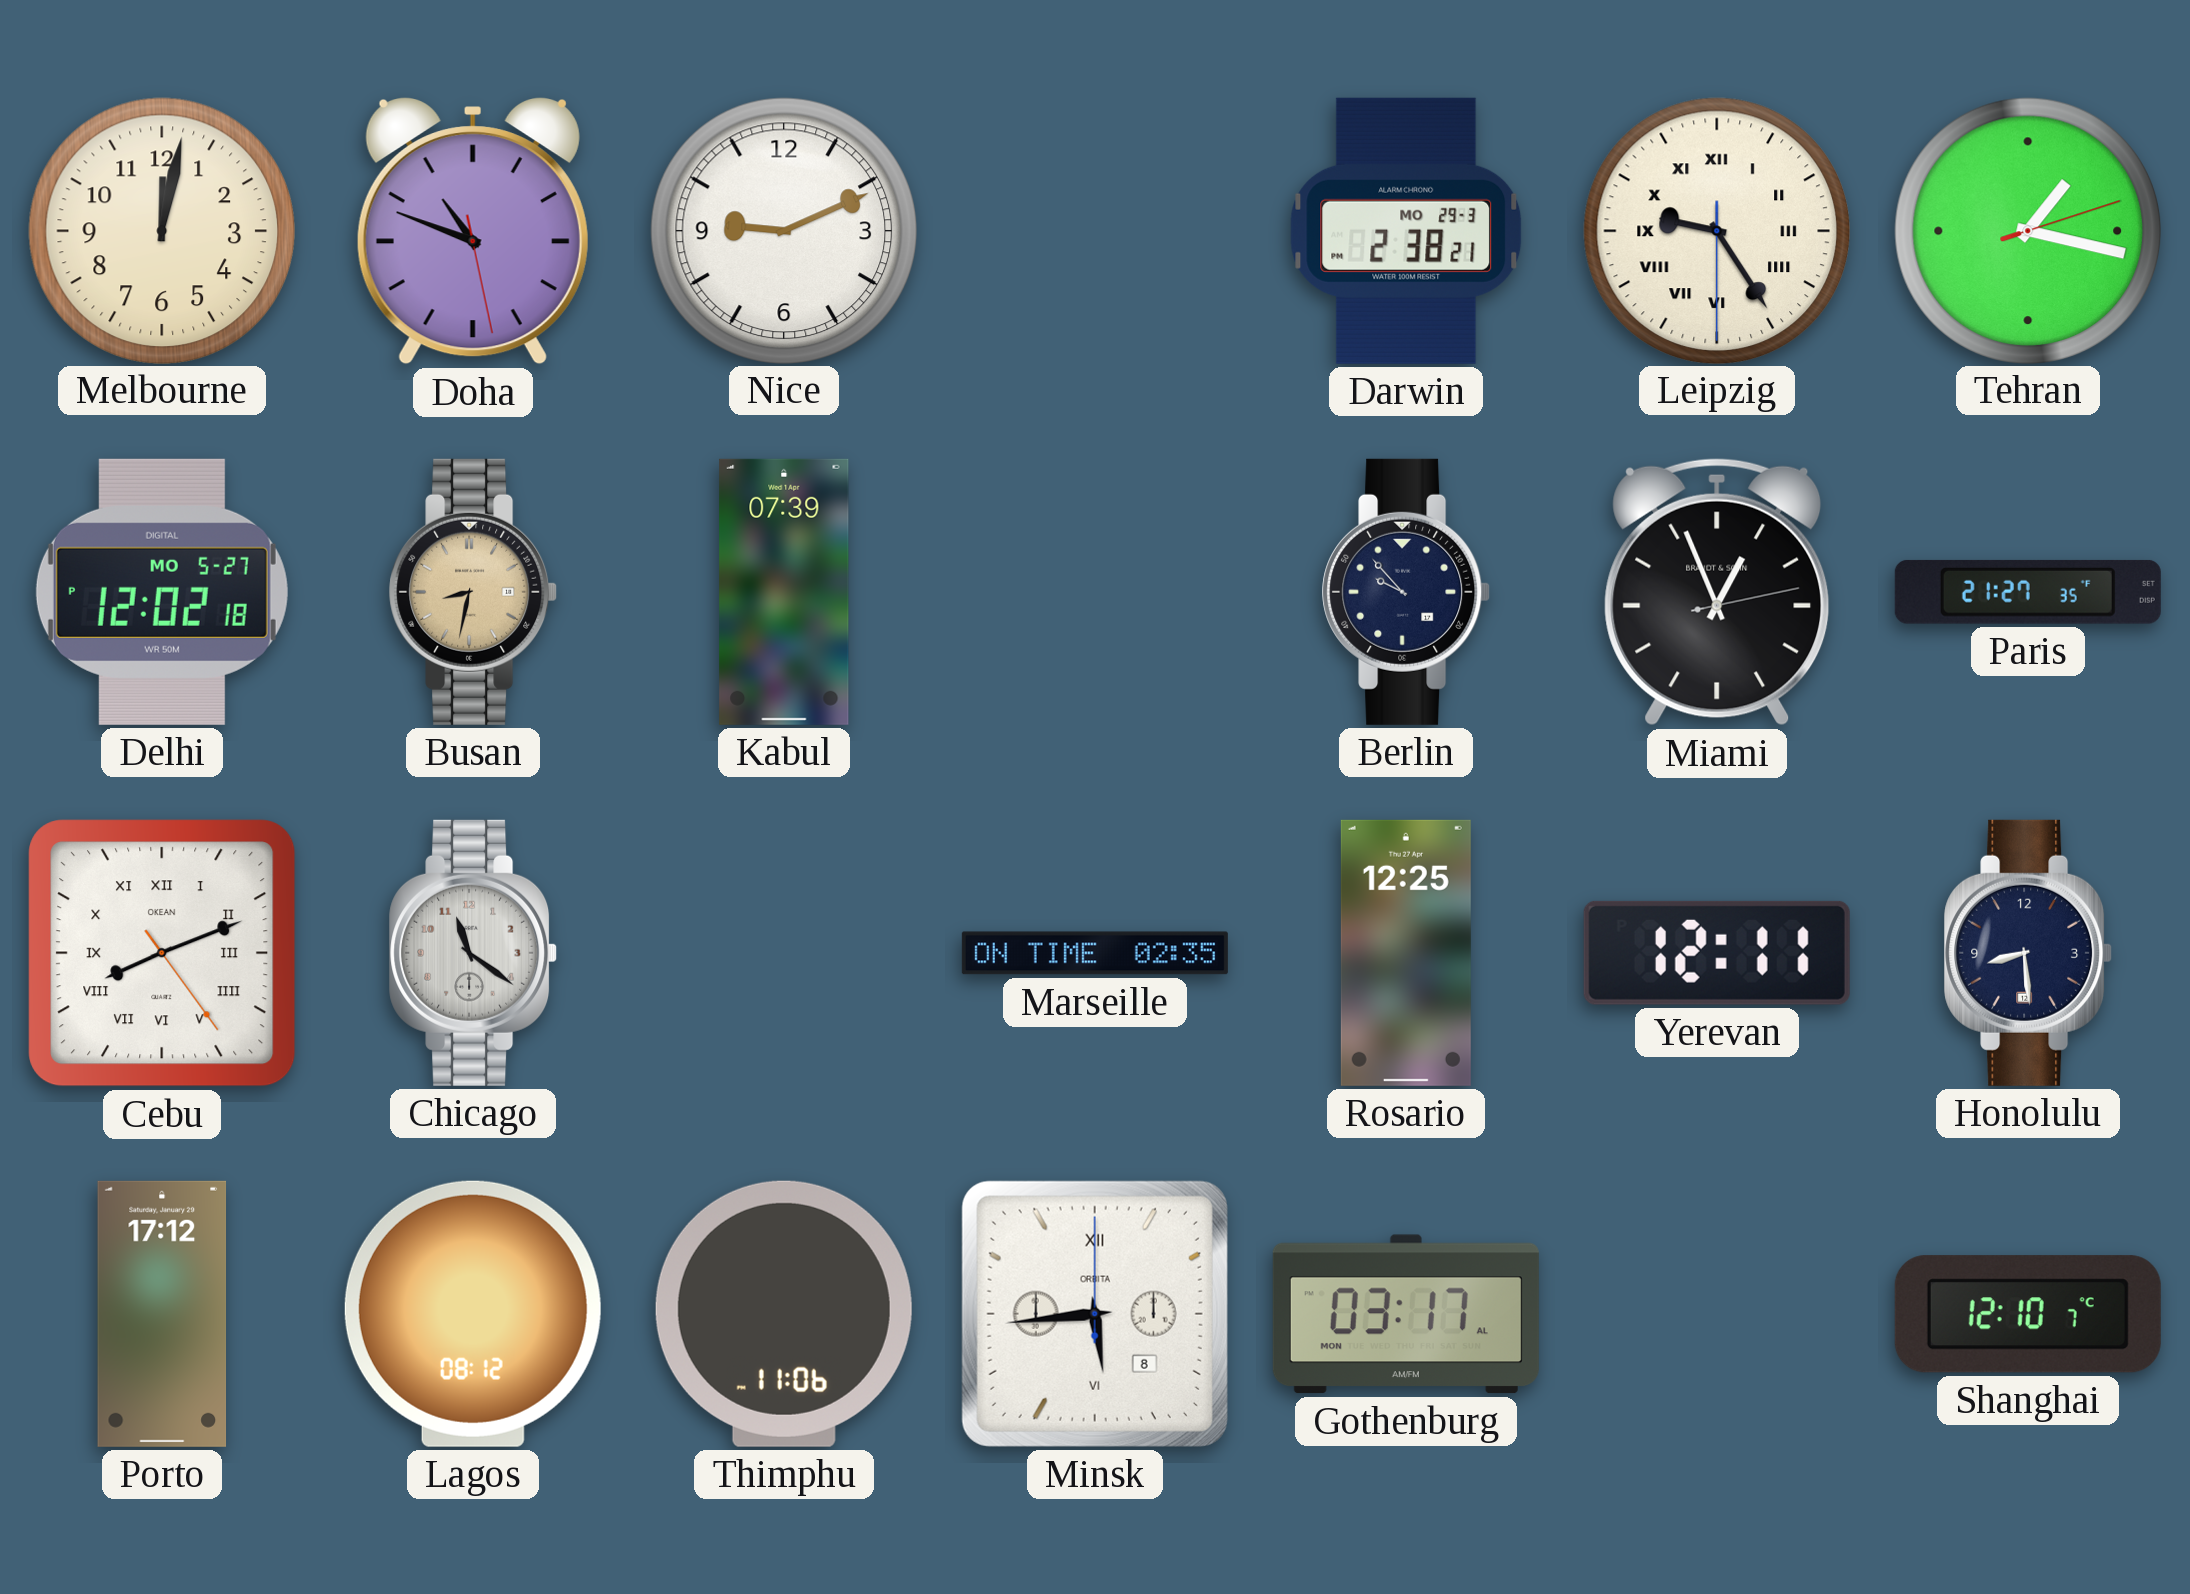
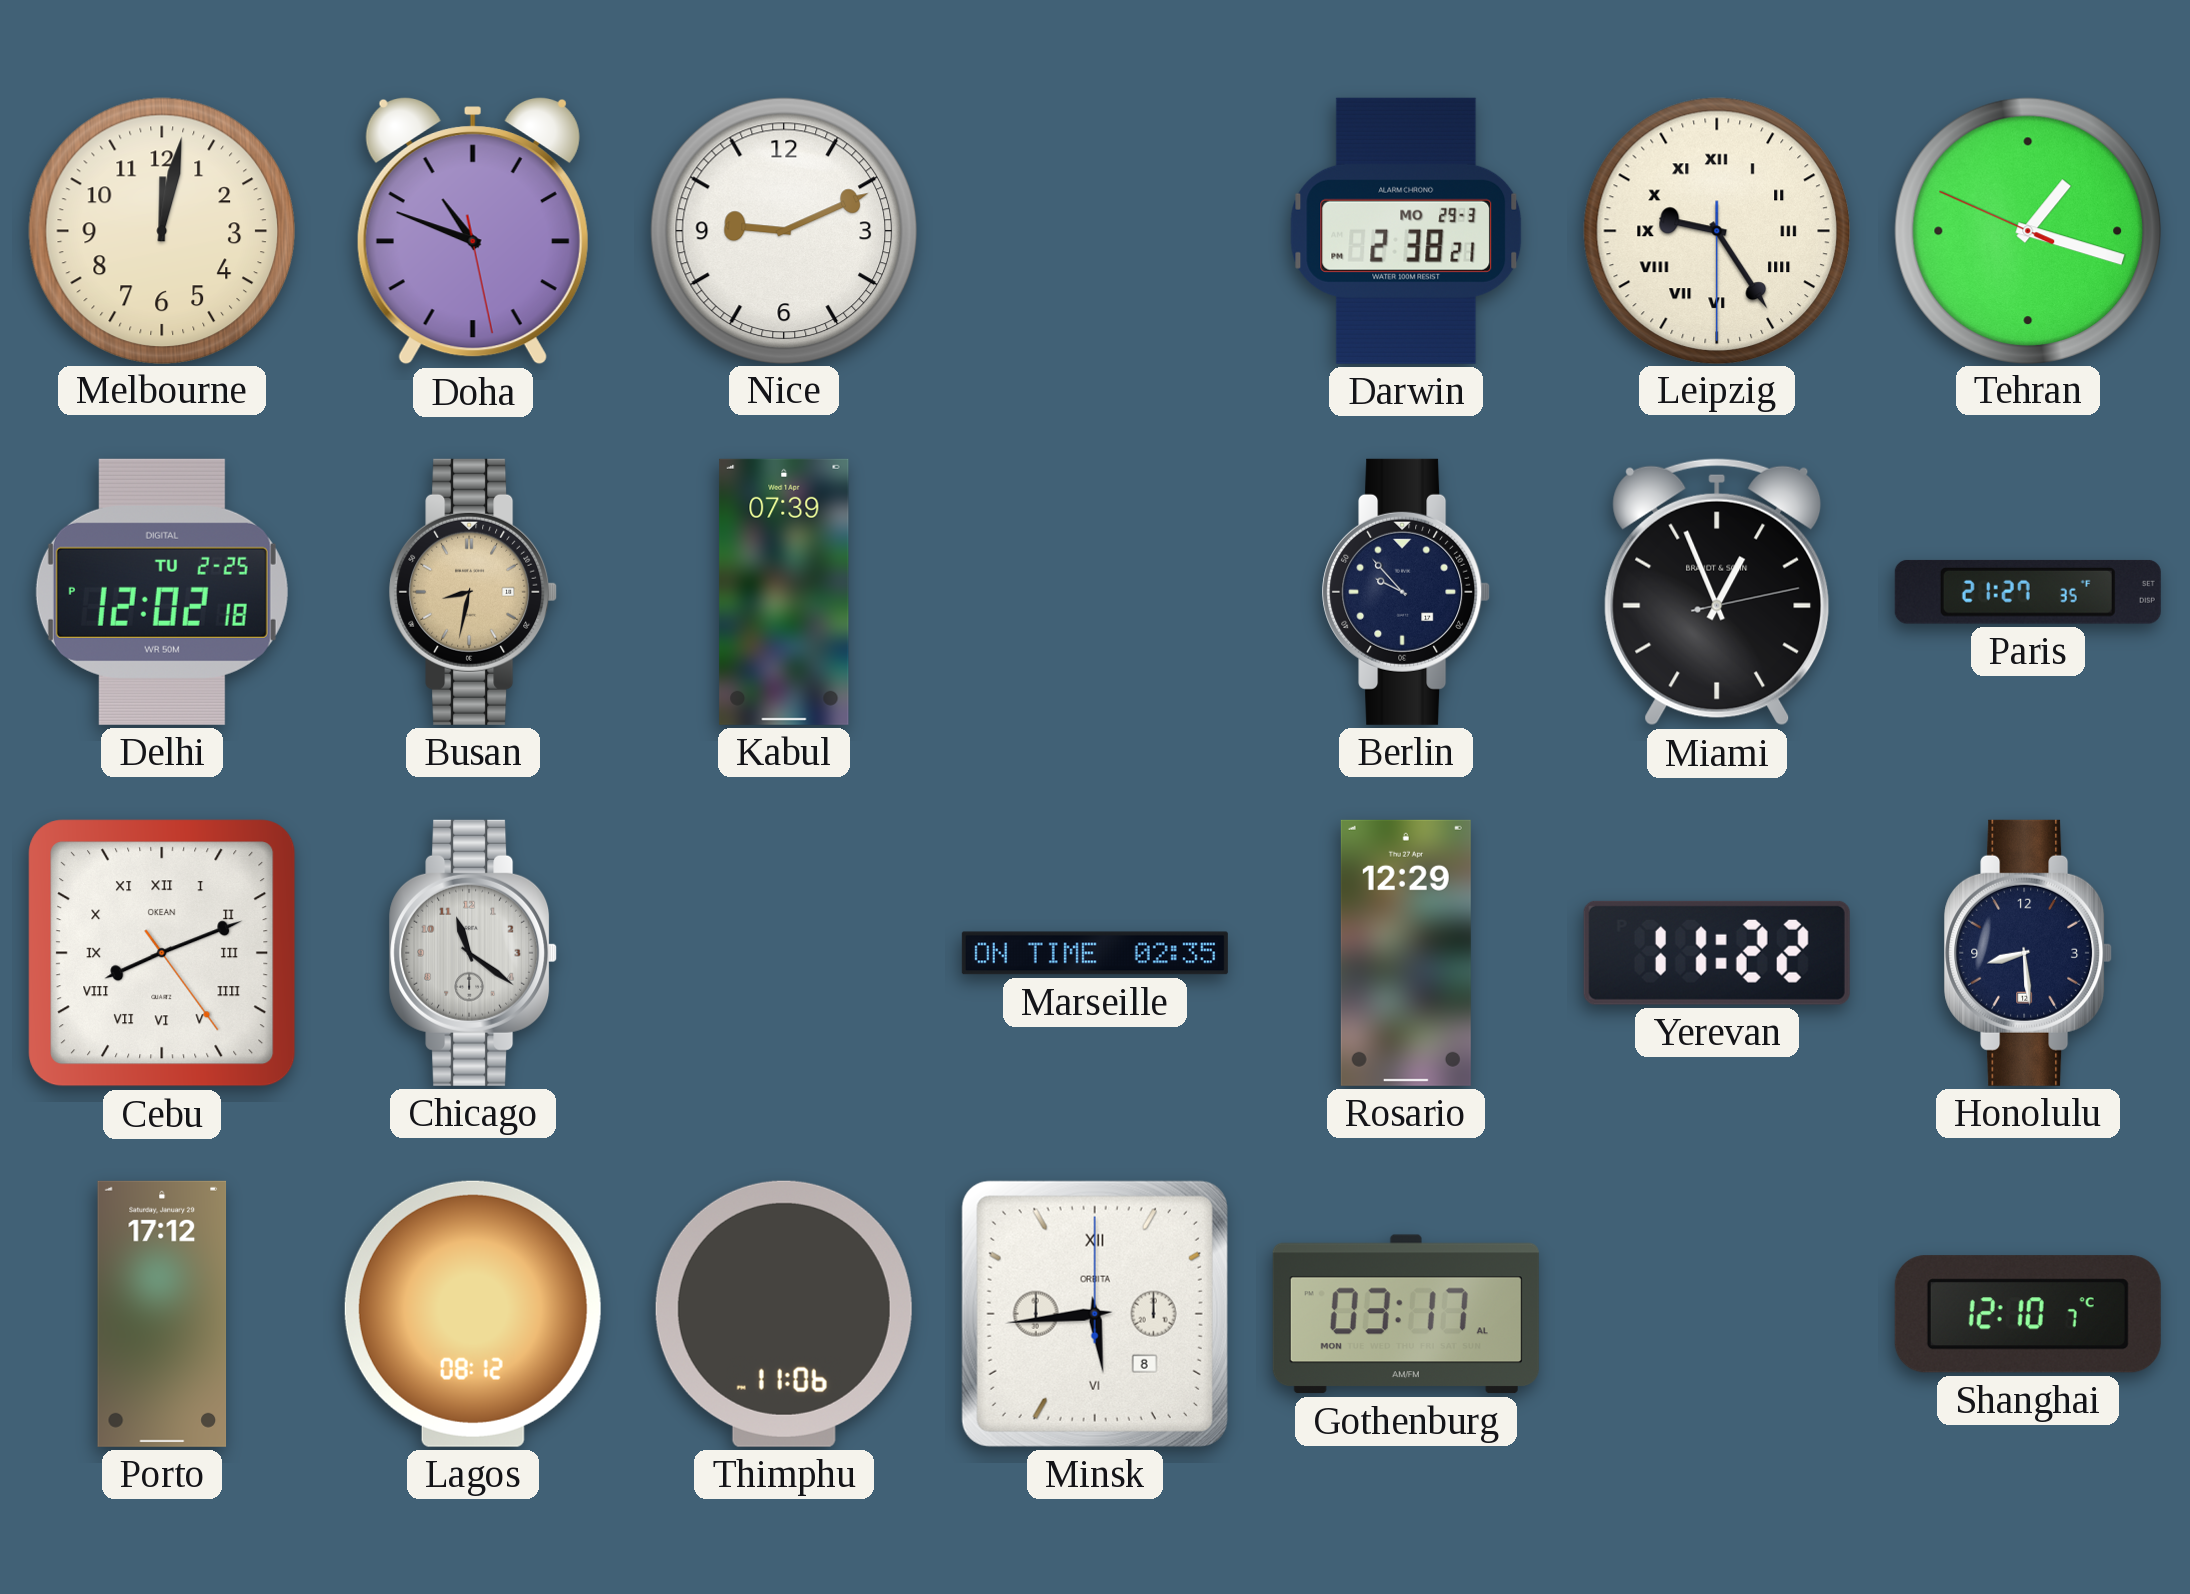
Tehran: 1:17:12 -> 1:17:49
Delhi date: MO 5-27 -> TU 2-25
Rosario: 12:25 -> 12:29
Yerevan: 12:11 -> 11:22
